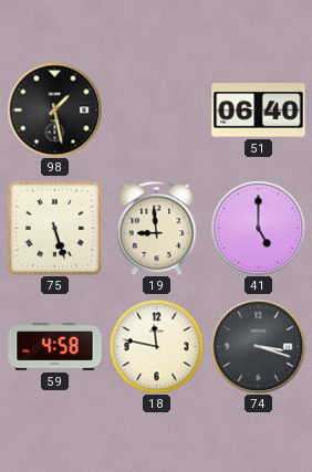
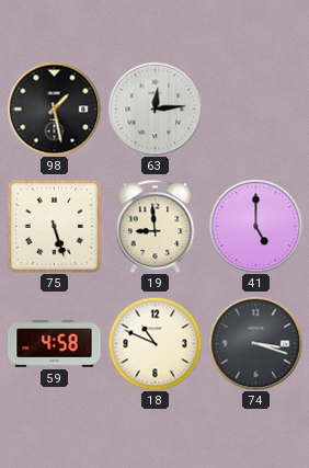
63: none -> 12:14
51: 06:40 -> none
18: 11:47 -> 10:49
